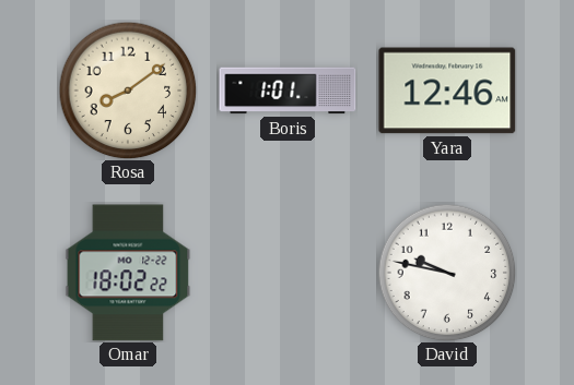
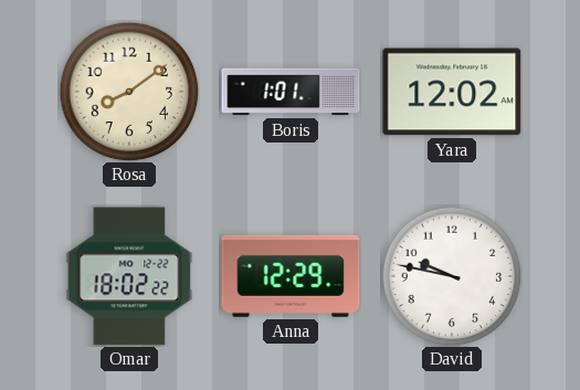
Yara: 12:46 -> 12:02
Anna: none -> 12:29
